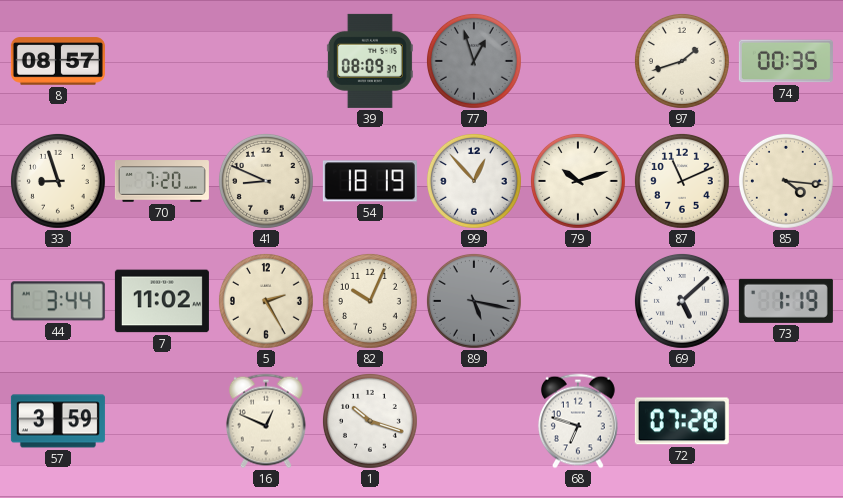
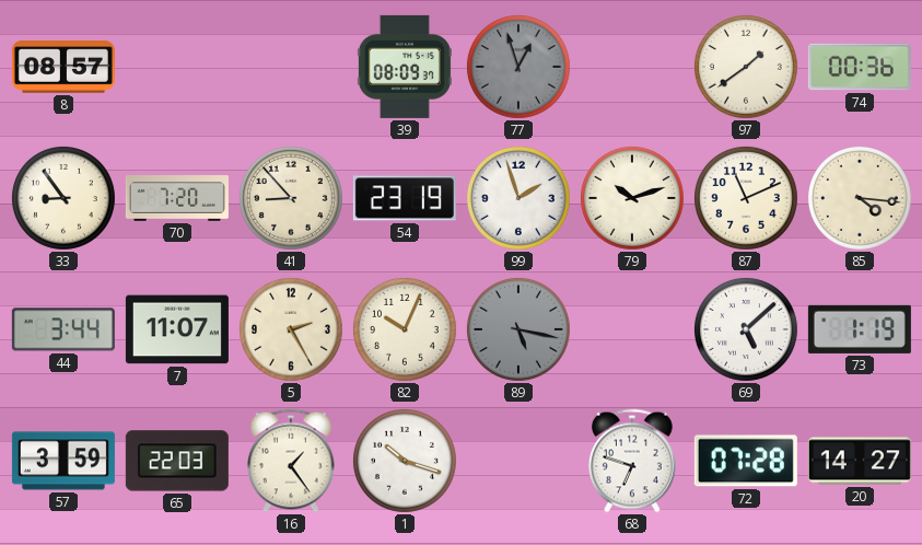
97: 1:42 -> 1:39
74: 00:35 -> 00:36
33: 8:57 -> 8:54
41: 8:49 -> 8:53
54: 18:19 -> 23:19
99: 12:53 -> 1:57
7: 11:02 -> 11:07
65: none -> 22:03
16: 12:49 -> 1:24
20: none -> 14:27
